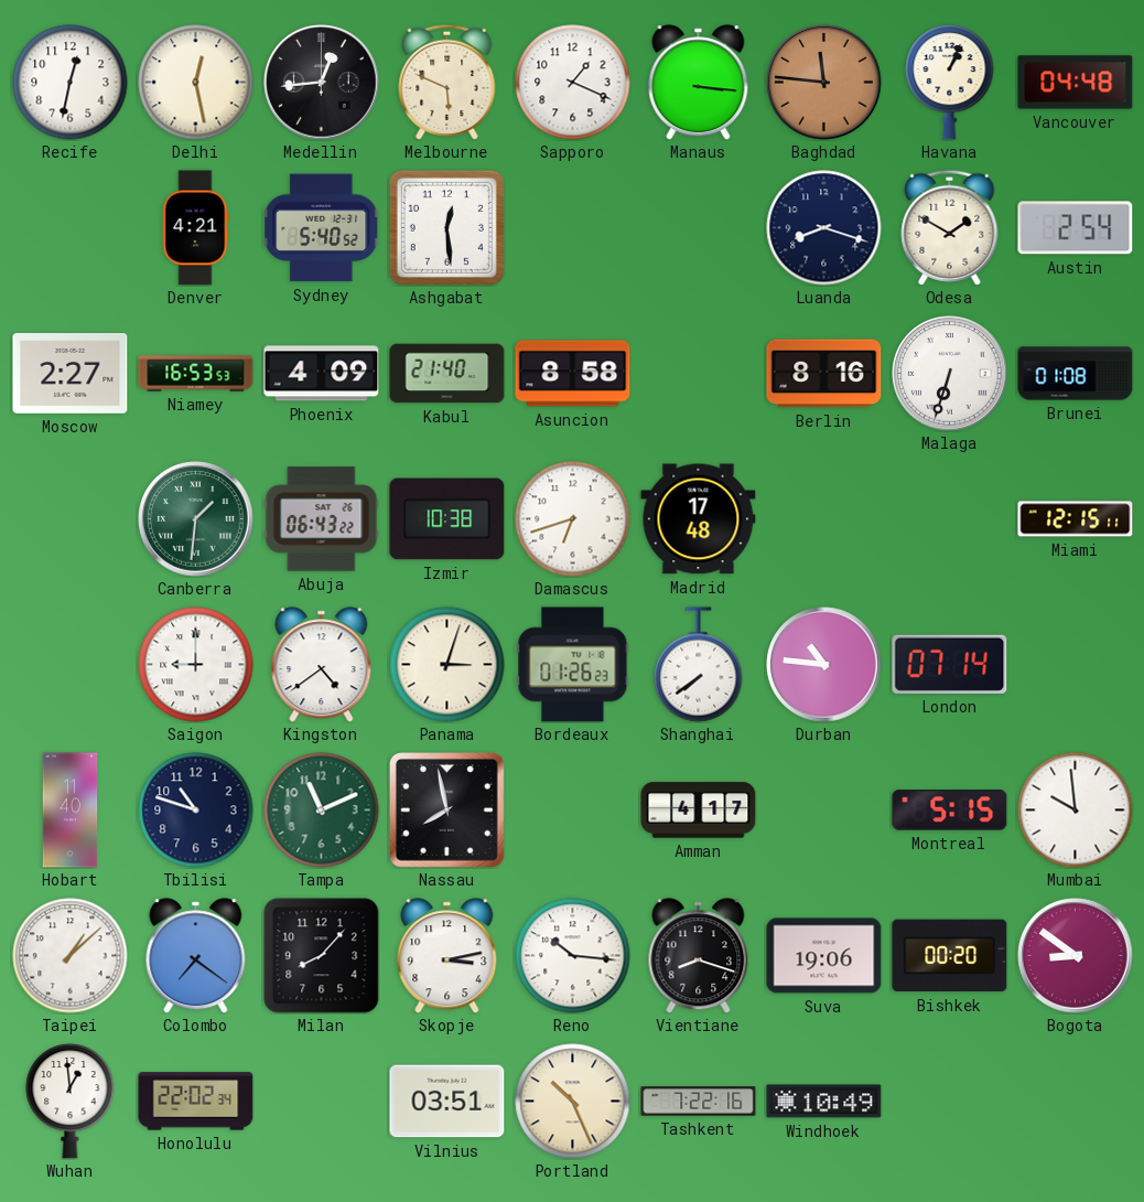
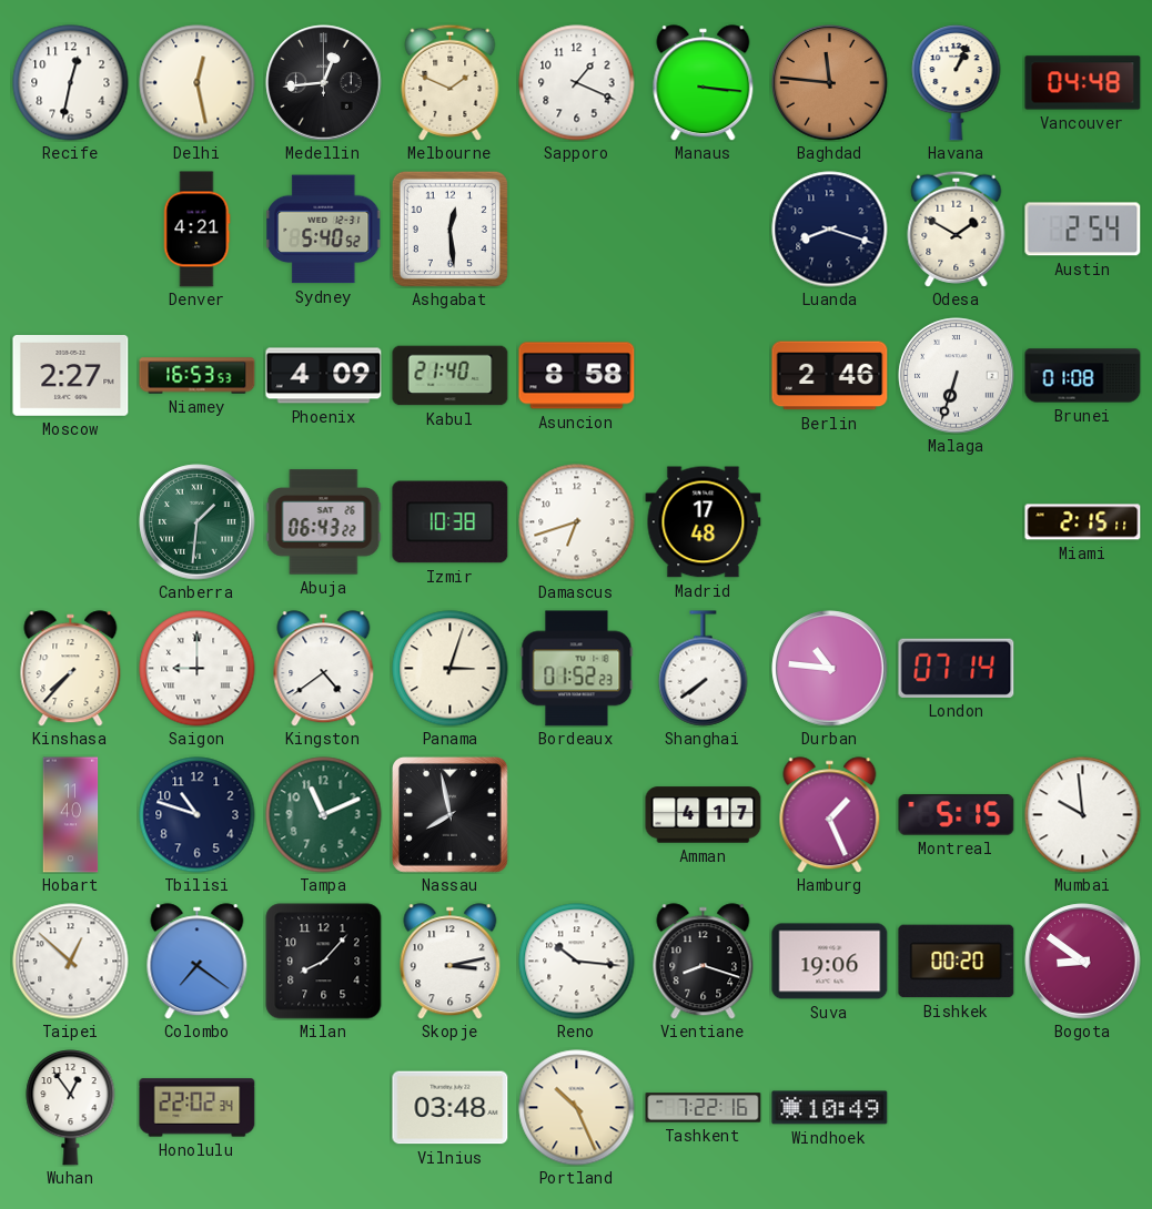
Melbourne: 5:49 -> 1:49
Berlin: 8:16 -> 2:46
Miami: 12:15 -> 2:15
Kinshasa: none -> 7:37
Bordeaux: 01:26 -> 01:52
Hamburg: none -> 1:26
Taipei: 1:08 -> 12:52
Wuhan: 12:59 -> 12:54
Vilnius: 03:51 -> 03:48
